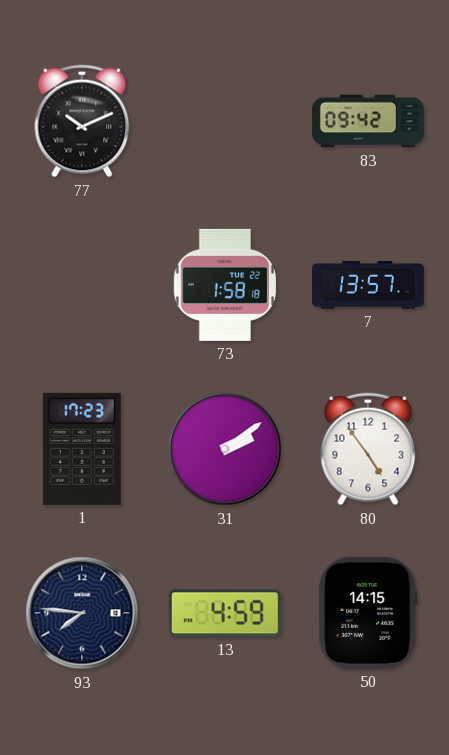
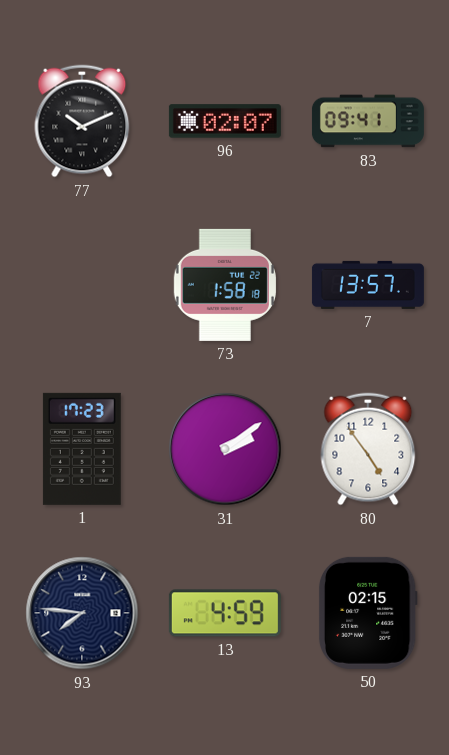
96: none -> 02:07
83: 09:42 -> 09:41
50: 14:15 -> 02:15
